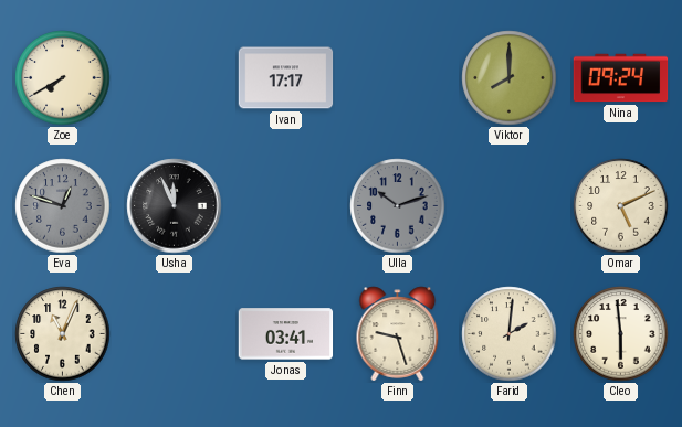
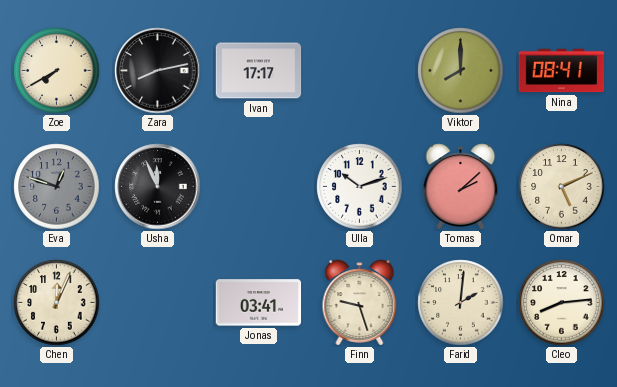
Zara: none -> 8:13
Nina: 09:24 -> 08:41
Ulla dial: grey -> white
Tomas: none -> 2:08
Chen: 11:04 -> 12:04
Cleo: 5:59 -> 8:14
